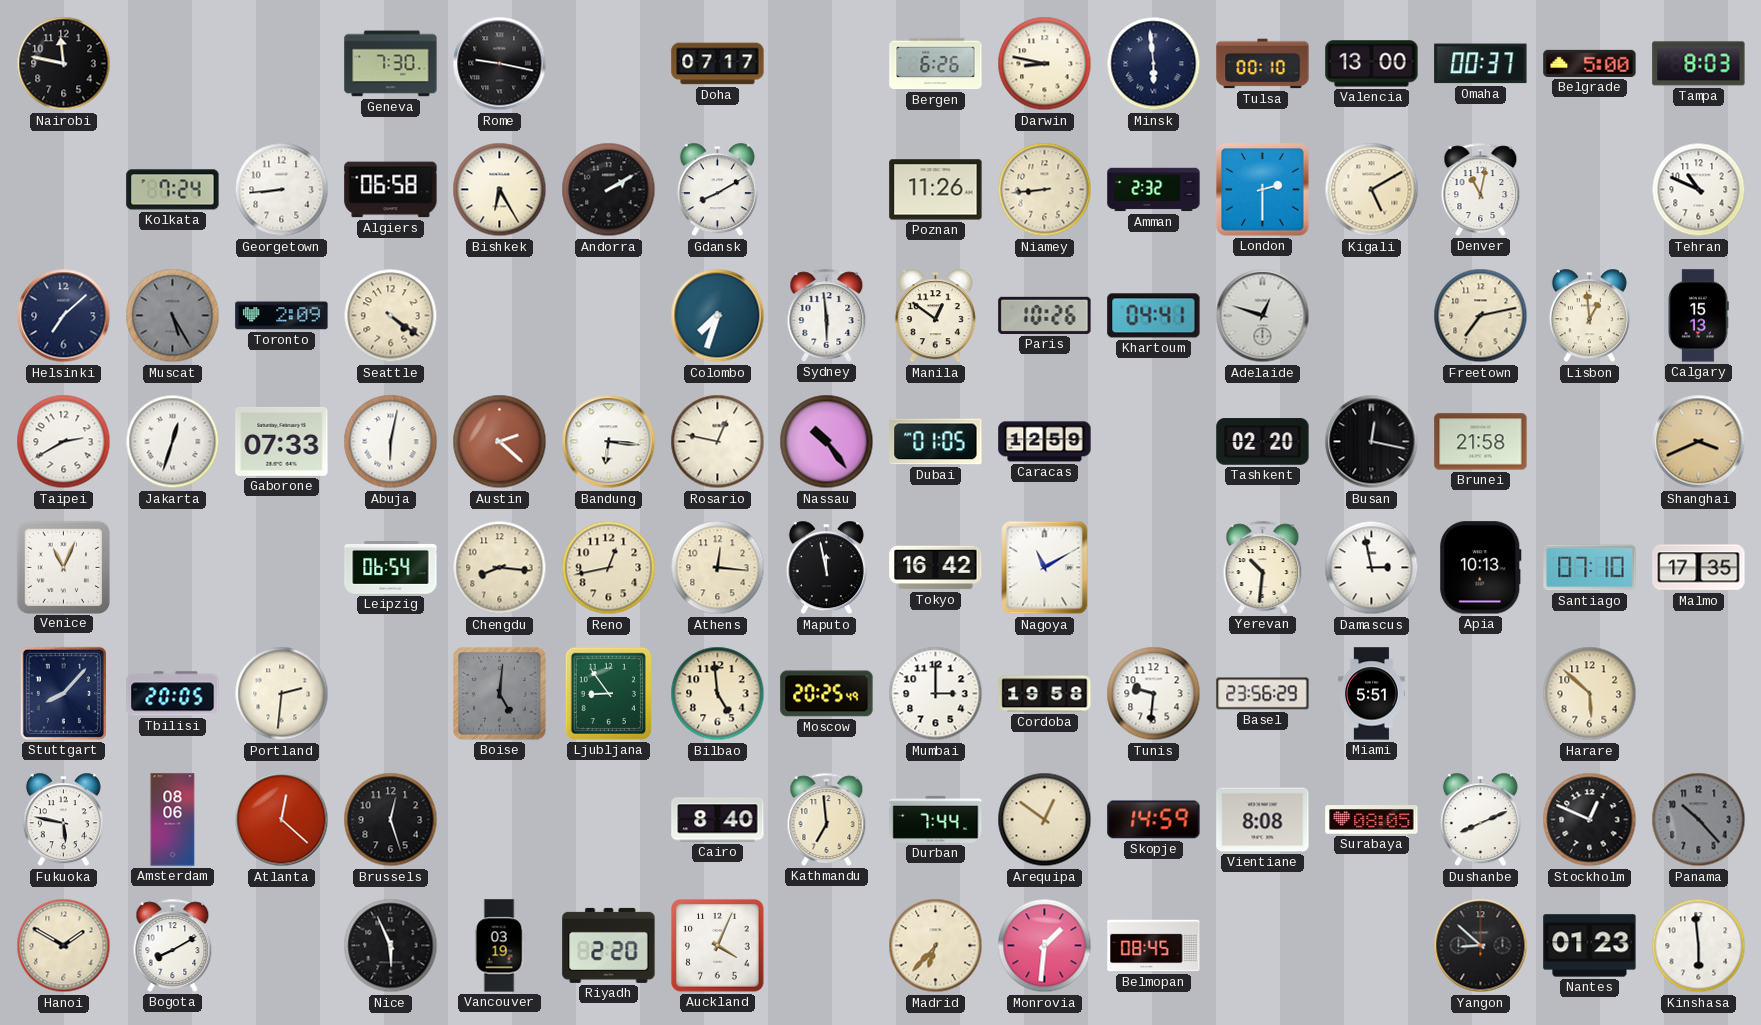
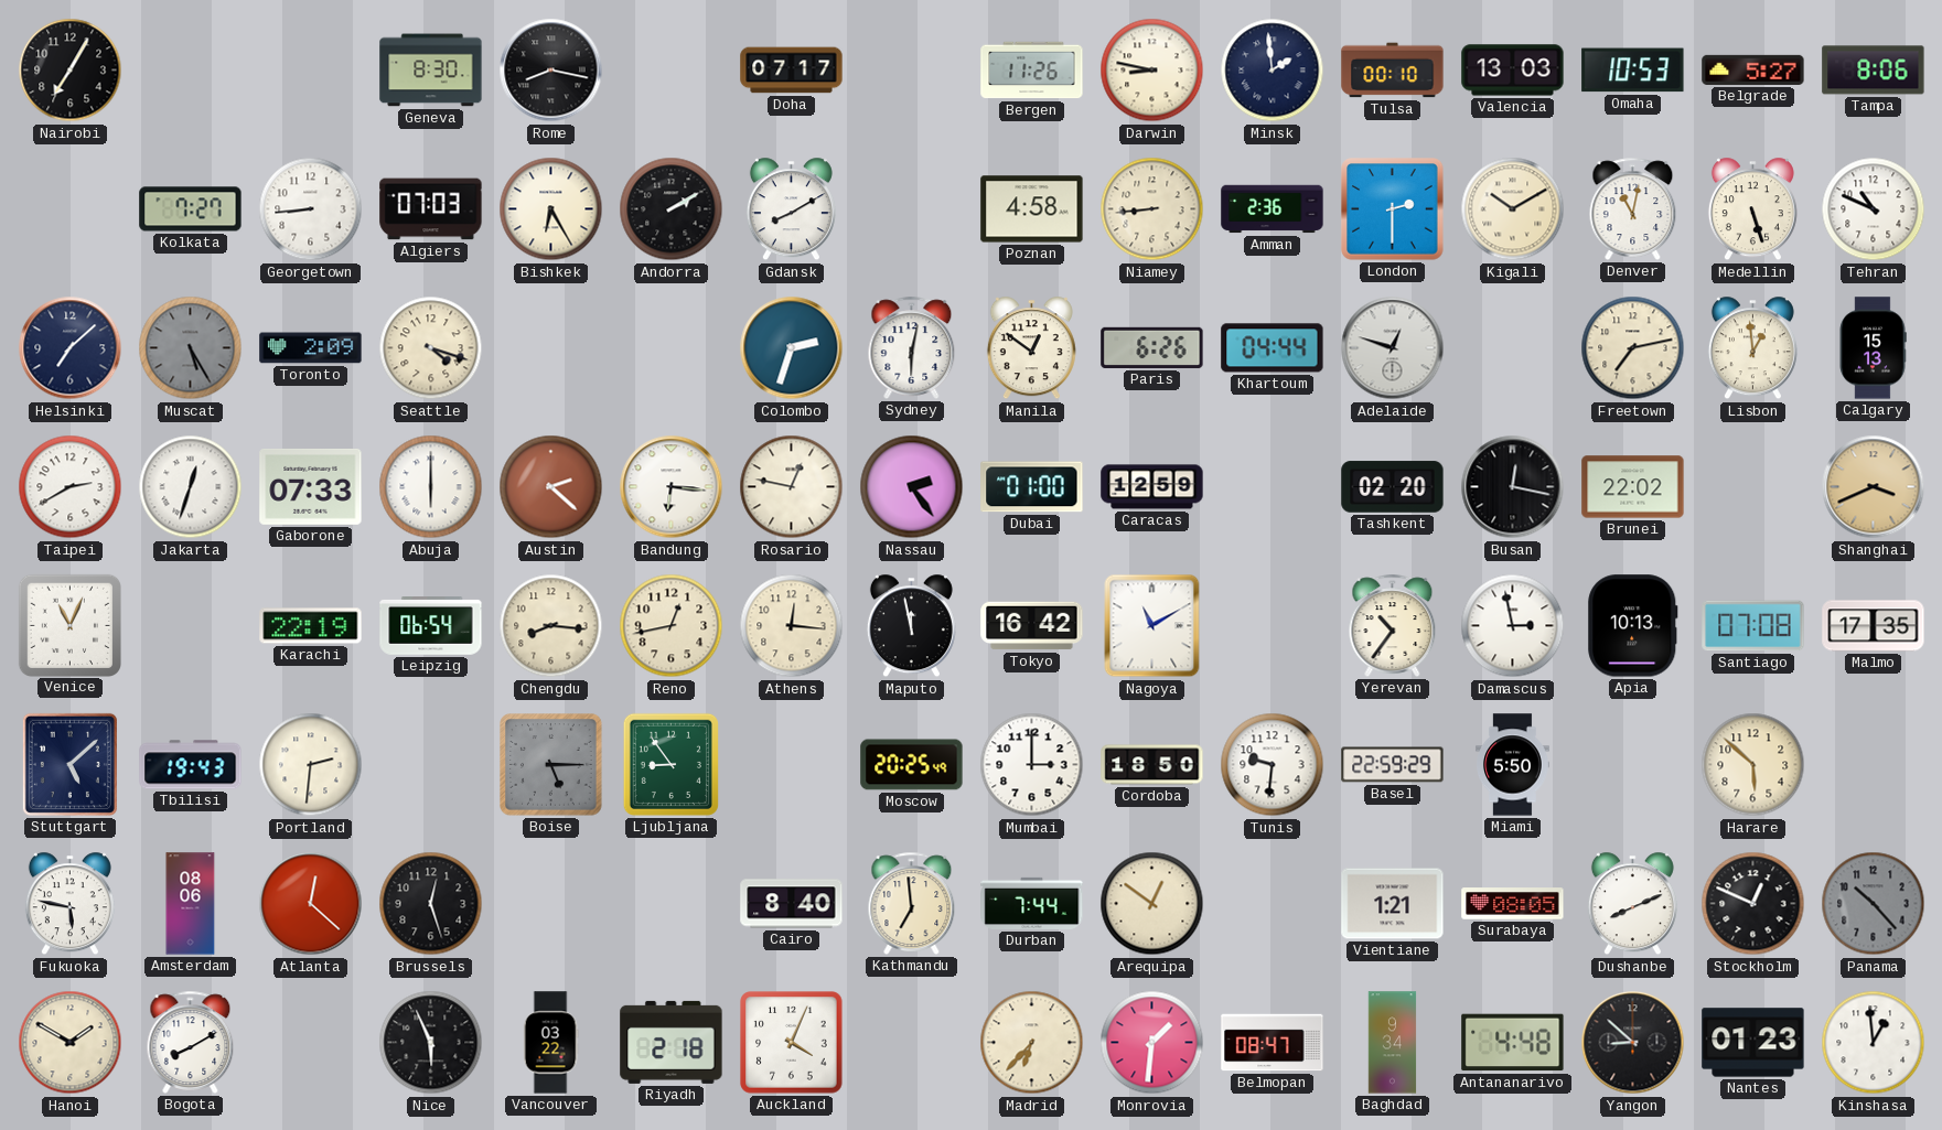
Nairobi: 11:47 -> 7:05
Geneva: 7:30 -> 8:30
Rome: 9:17 -> 8:17
Bergen: 6:26 -> 11:26
Minsk: 5:59 -> 1:59
Valencia: 13:00 -> 13:03
Omaha: 00:37 -> 10:53
Belgrade: 5:00 -> 5:27
Tampa: 8:03 -> 8:06
Kolkata: 7:24 -> 7:27
Algiers: 06:58 -> 07:03
Poznan: 11:26 -> 4:58
Amman: 2:32 -> 2:36
Kigali: 5:10 -> 10:10
Medellin: none -> 5:27
Seattle: 4:21 -> 4:18
Colombo: 7:33 -> 2:33
Sydney: 5:59 -> 6:02
Paris: 10:26 -> 6:26
Khartoum: 04:41 -> 04:44
Abuja: 6:02 -> 6:00
Nassau: 10:24 -> 2:24
Dubai: 01:05 -> 01:00
Brunei: 21:58 -> 22:02
Karachi: none -> 22:19
Yerevan: 10:31 -> 10:36
Santiago: 07:10 -> 07:08
Stuttgart: 8:07 -> 5:08
Tbilisi: 20:05 -> 19:43
Boise: 5:01 -> 5:15
Bilbao: 4:59 -> none
Cordoba: 19:58 -> 18:50
Basel: 23:56 -> 22:59
Miami: 5:51 -> 5:50
Skopje: 14:59 -> none
Vientiane: 8:08 -> 1:21
Vancouver: 03:19 -> 03:22
Riyadh: 2:20 -> 2:18
Belmopan: 08:45 -> 08:47
Baghdad: none -> 9:34
Antananarivo: none -> 4:48
Kinshasa: 5:59 -> 12:59
